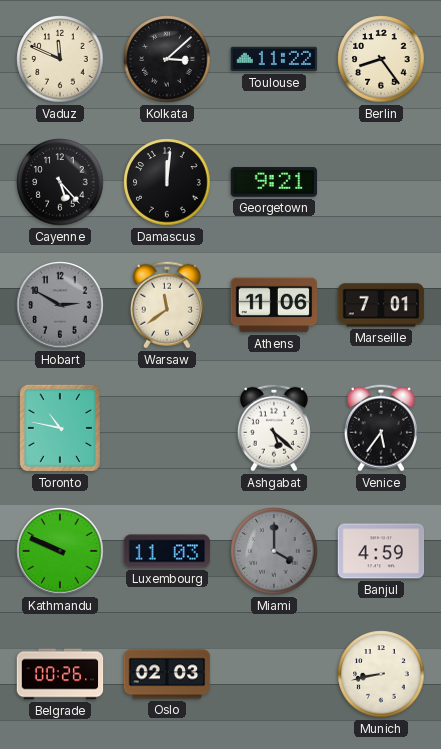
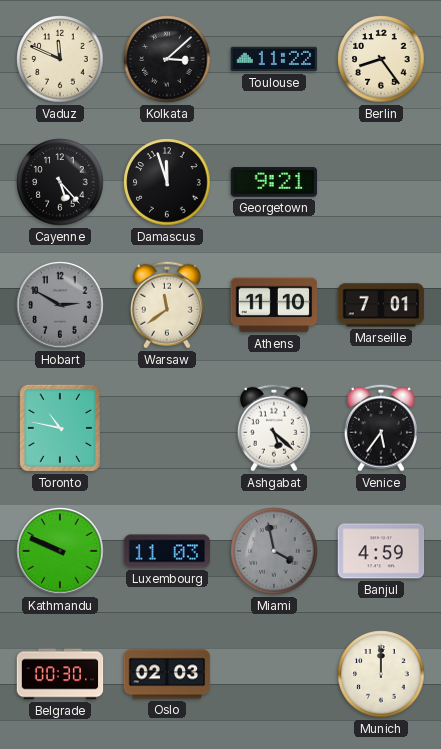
Damascus: 12:01 -> 11:57
Athens: 11:06 -> 11:10
Miami: 4:00 -> 3:58
Belgrade: 00:26 -> 00:30
Munich: 8:43 -> 12:00
